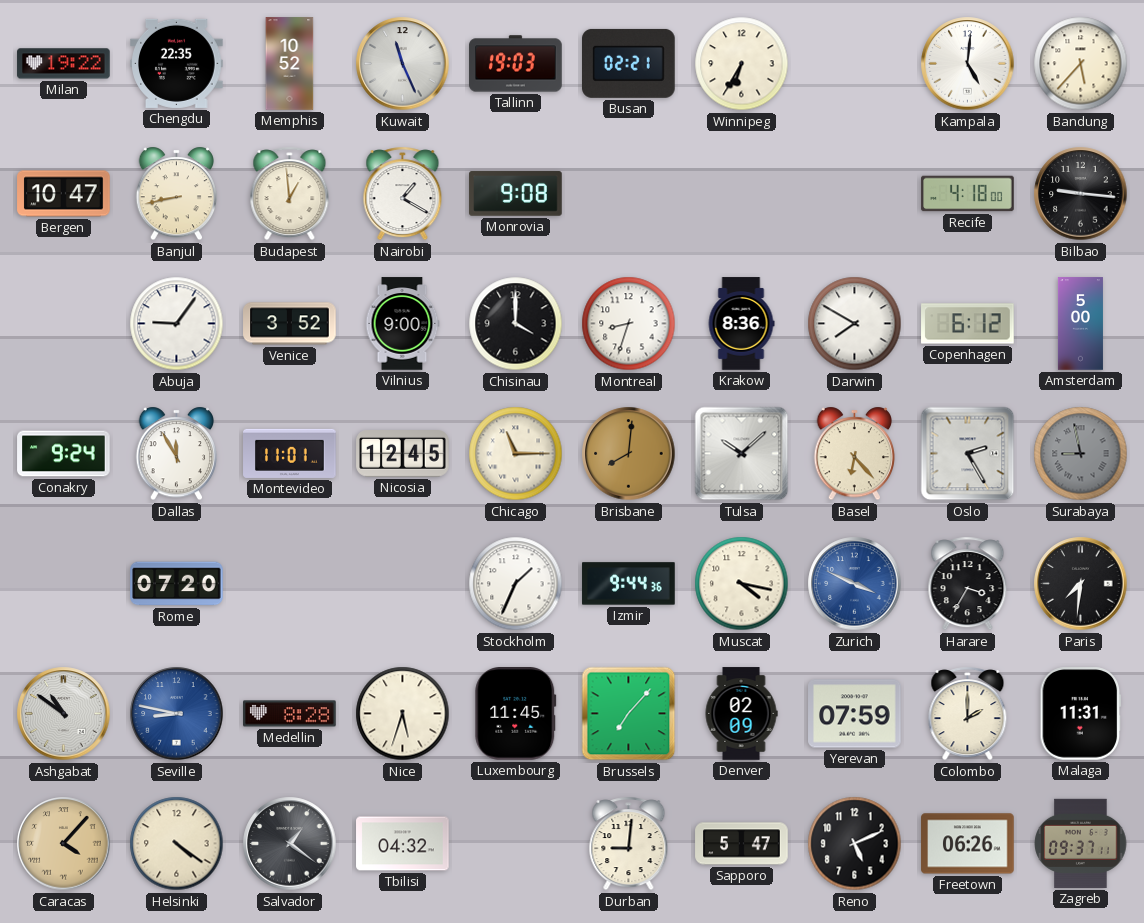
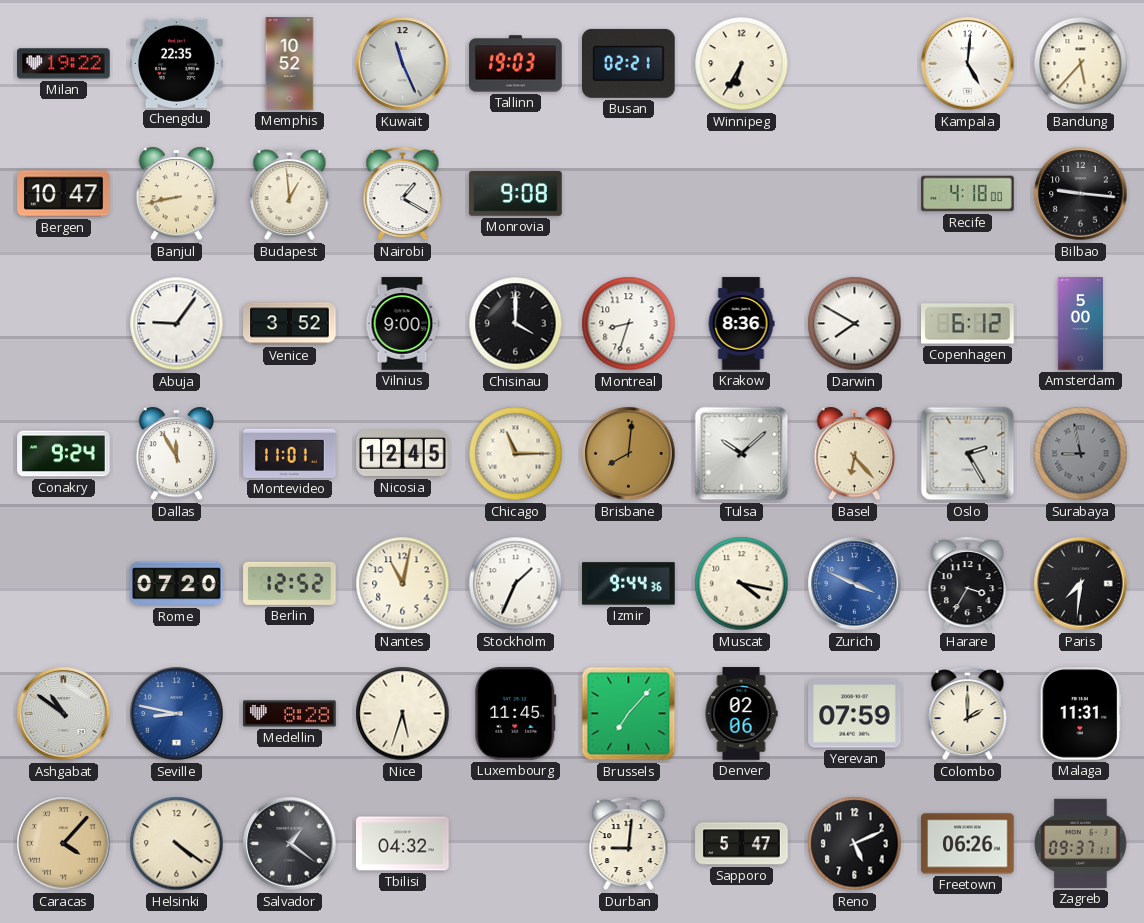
Berlin: none -> 12:52
Nantes: none -> 11:02
Denver: 02:09 -> 02:06
